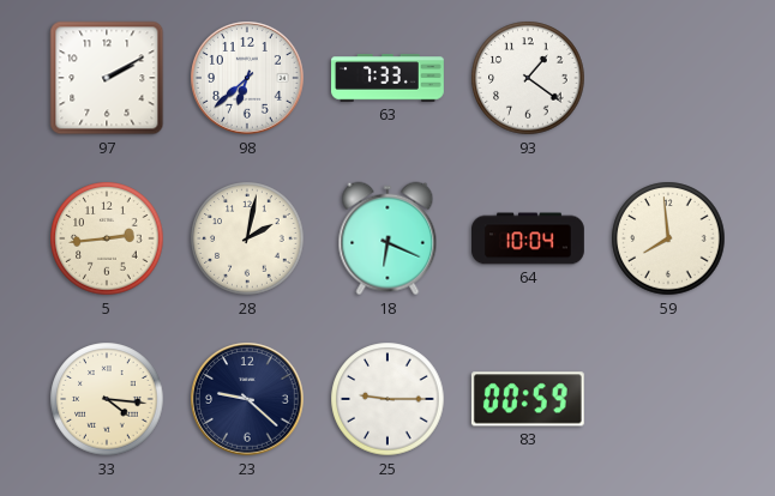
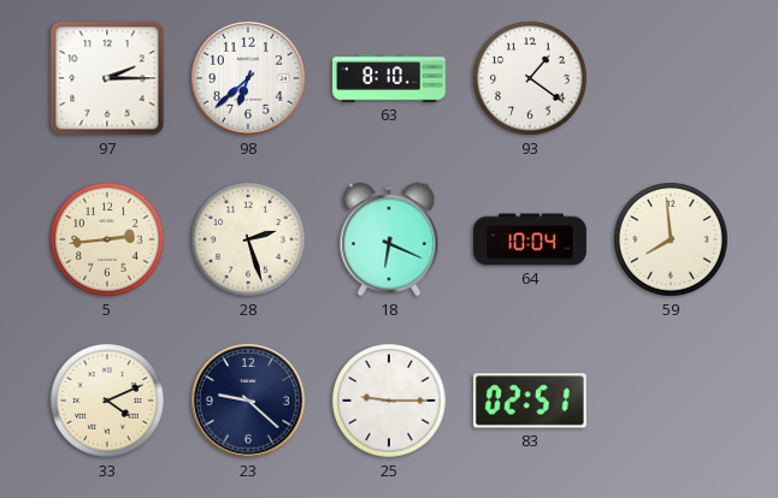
97: 2:10 -> 2:15
63: 7:33 -> 8:10
28: 2:02 -> 2:27
33: 4:16 -> 4:11
83: 00:59 -> 02:51
